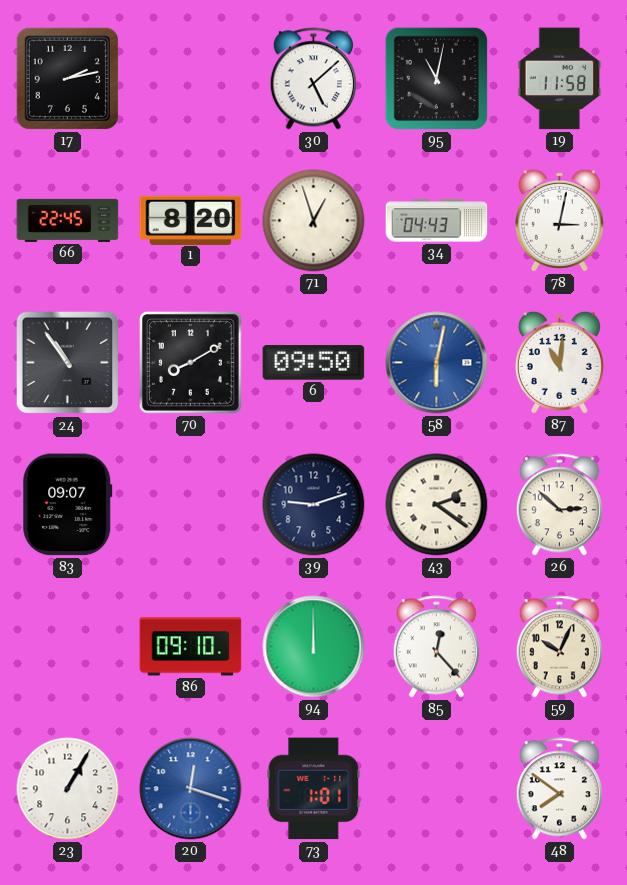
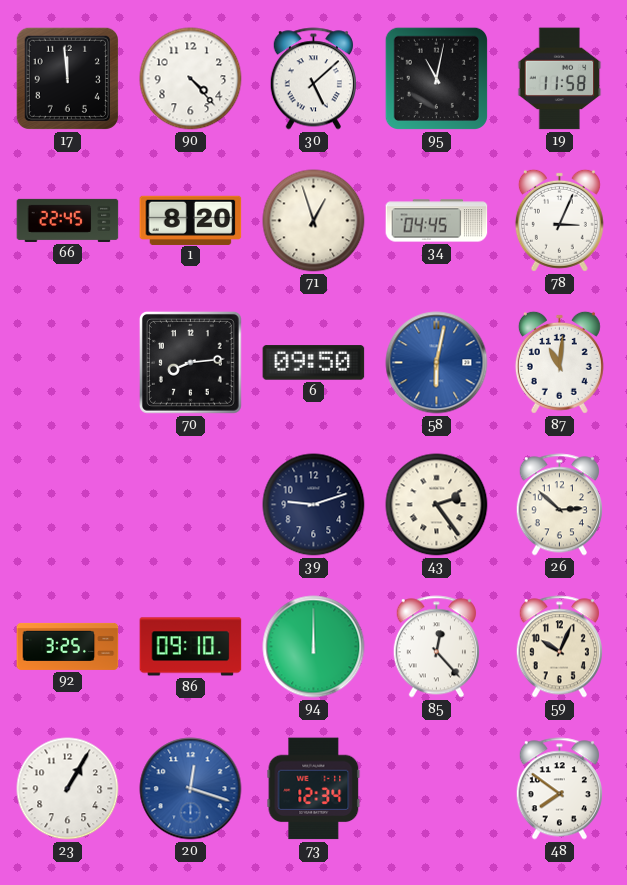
17: 2:13 -> 11:59
90: none -> 4:23
34: 04:43 -> 04:45
78: 3:02 -> 3:04
24: 10:54 -> none
70: 8:10 -> 8:14
83: 09:07 -> none
43: 2:21 -> 2:24
92: none -> 3:25
73: 1:01 -> 12:34
